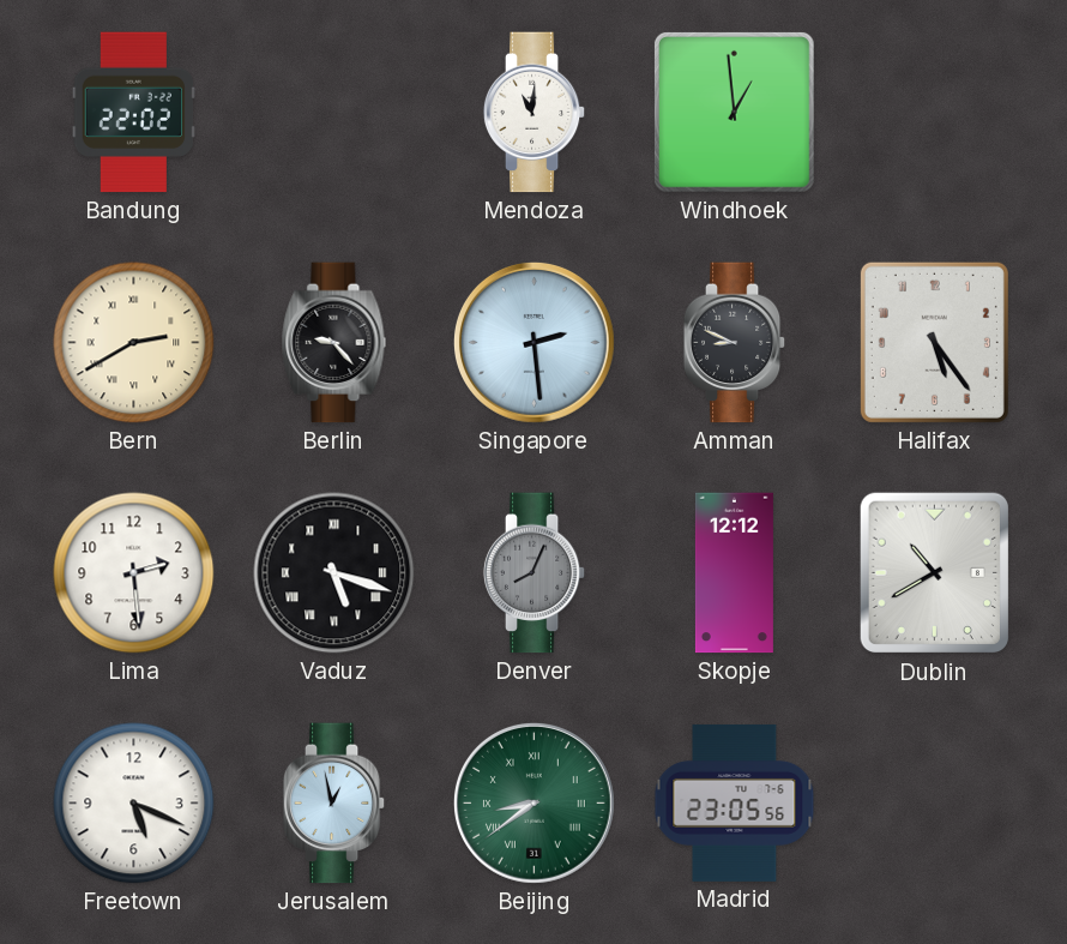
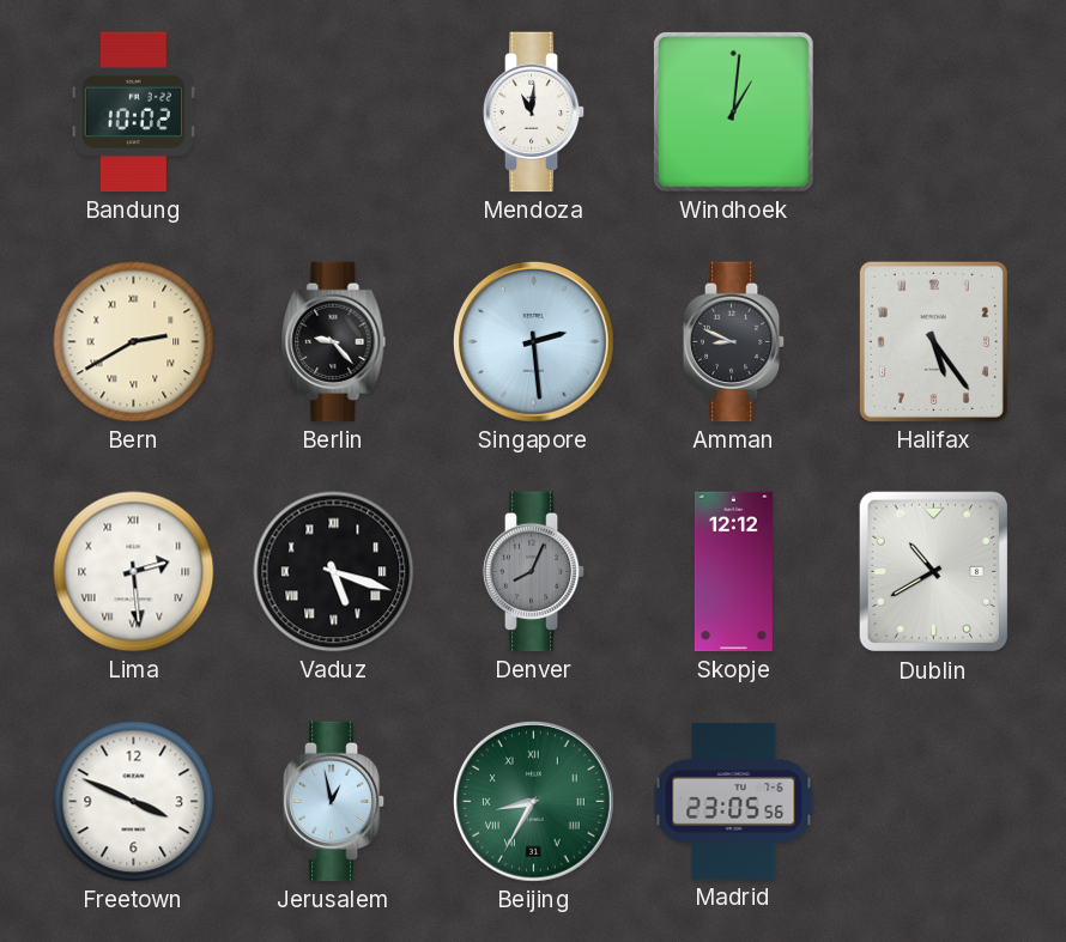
Bandung: 22:02 -> 10:02
Windhoek: 12:59 -> 1:01
Lima numerals: Arabic -> Roman
Freetown: 5:19 -> 3:49
Beijing: 8:39 -> 8:35
